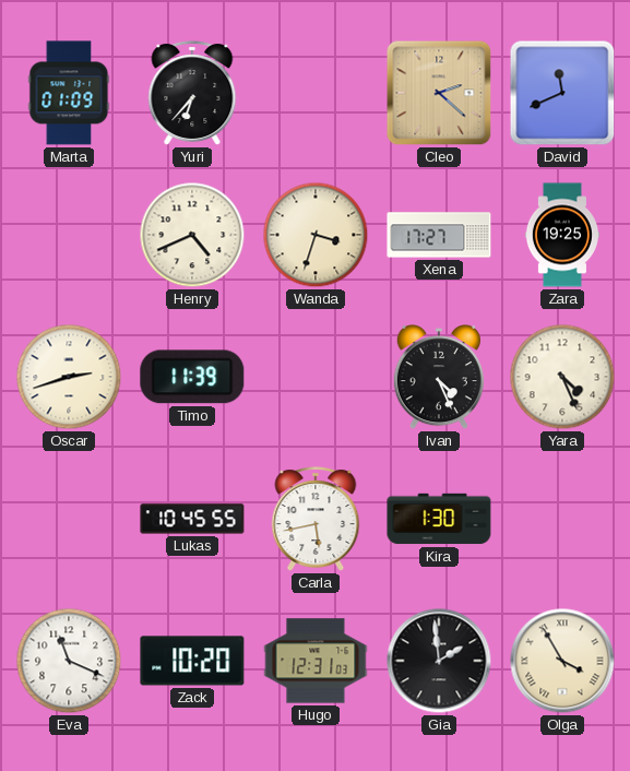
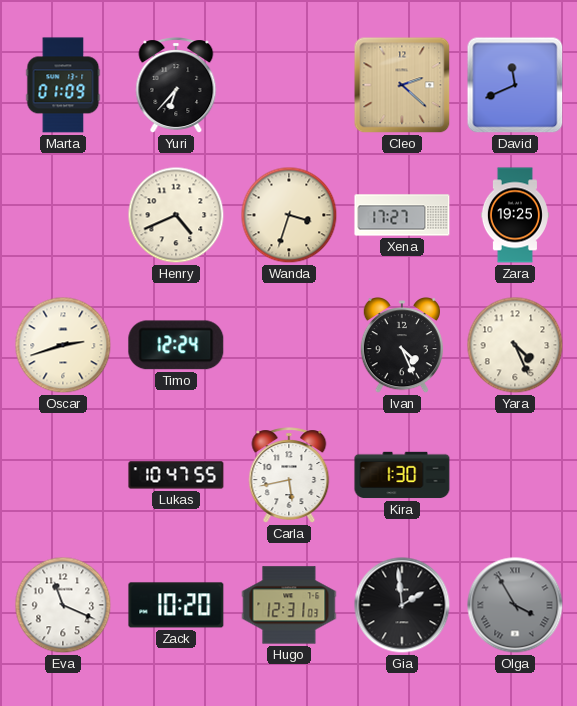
Timo: 11:39 -> 12:24
Lukas: 10:45 -> 10:47
Olga dial: cream -> grey
